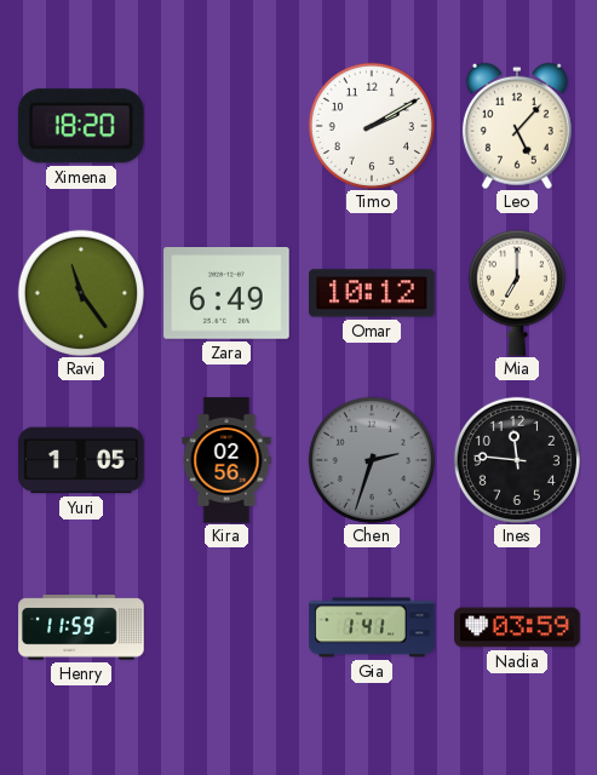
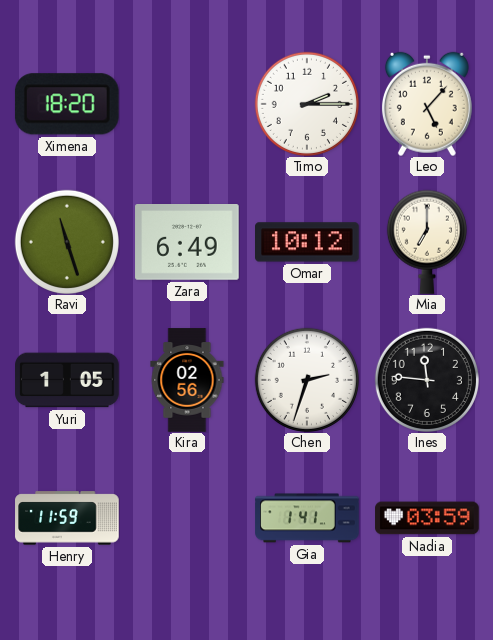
Timo: 2:10 -> 2:15
Ravi: 11:24 -> 11:27
Chen dial: grey -> white
